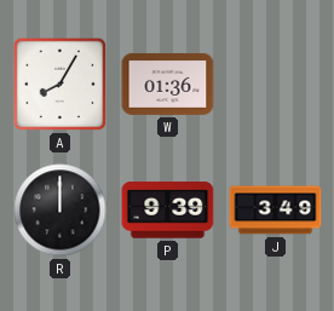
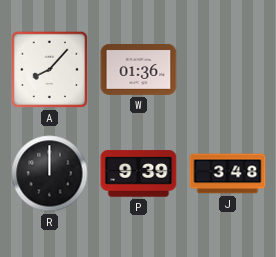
A: 8:05 -> 8:07
J: 3:49 -> 3:48
